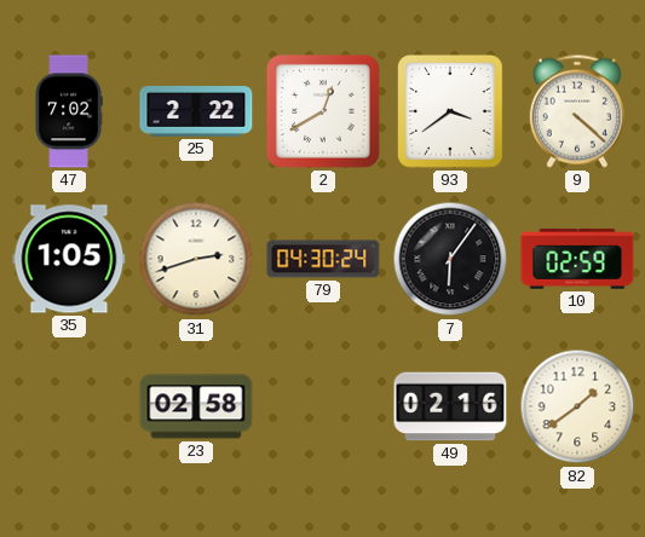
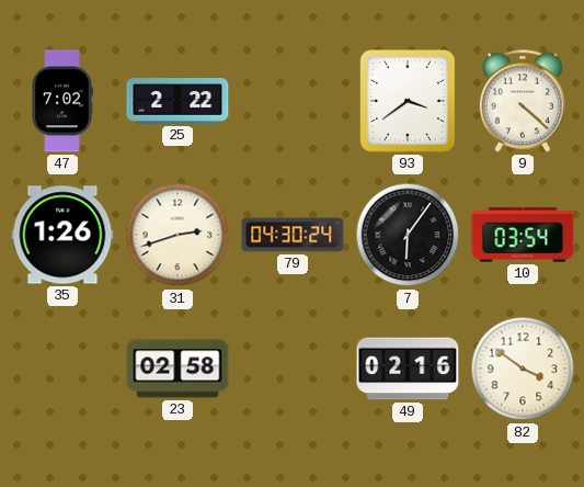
2: 12:40 -> none
35: 1:05 -> 1:26
10: 02:59 -> 03:54
82: 1:39 -> 3:51
